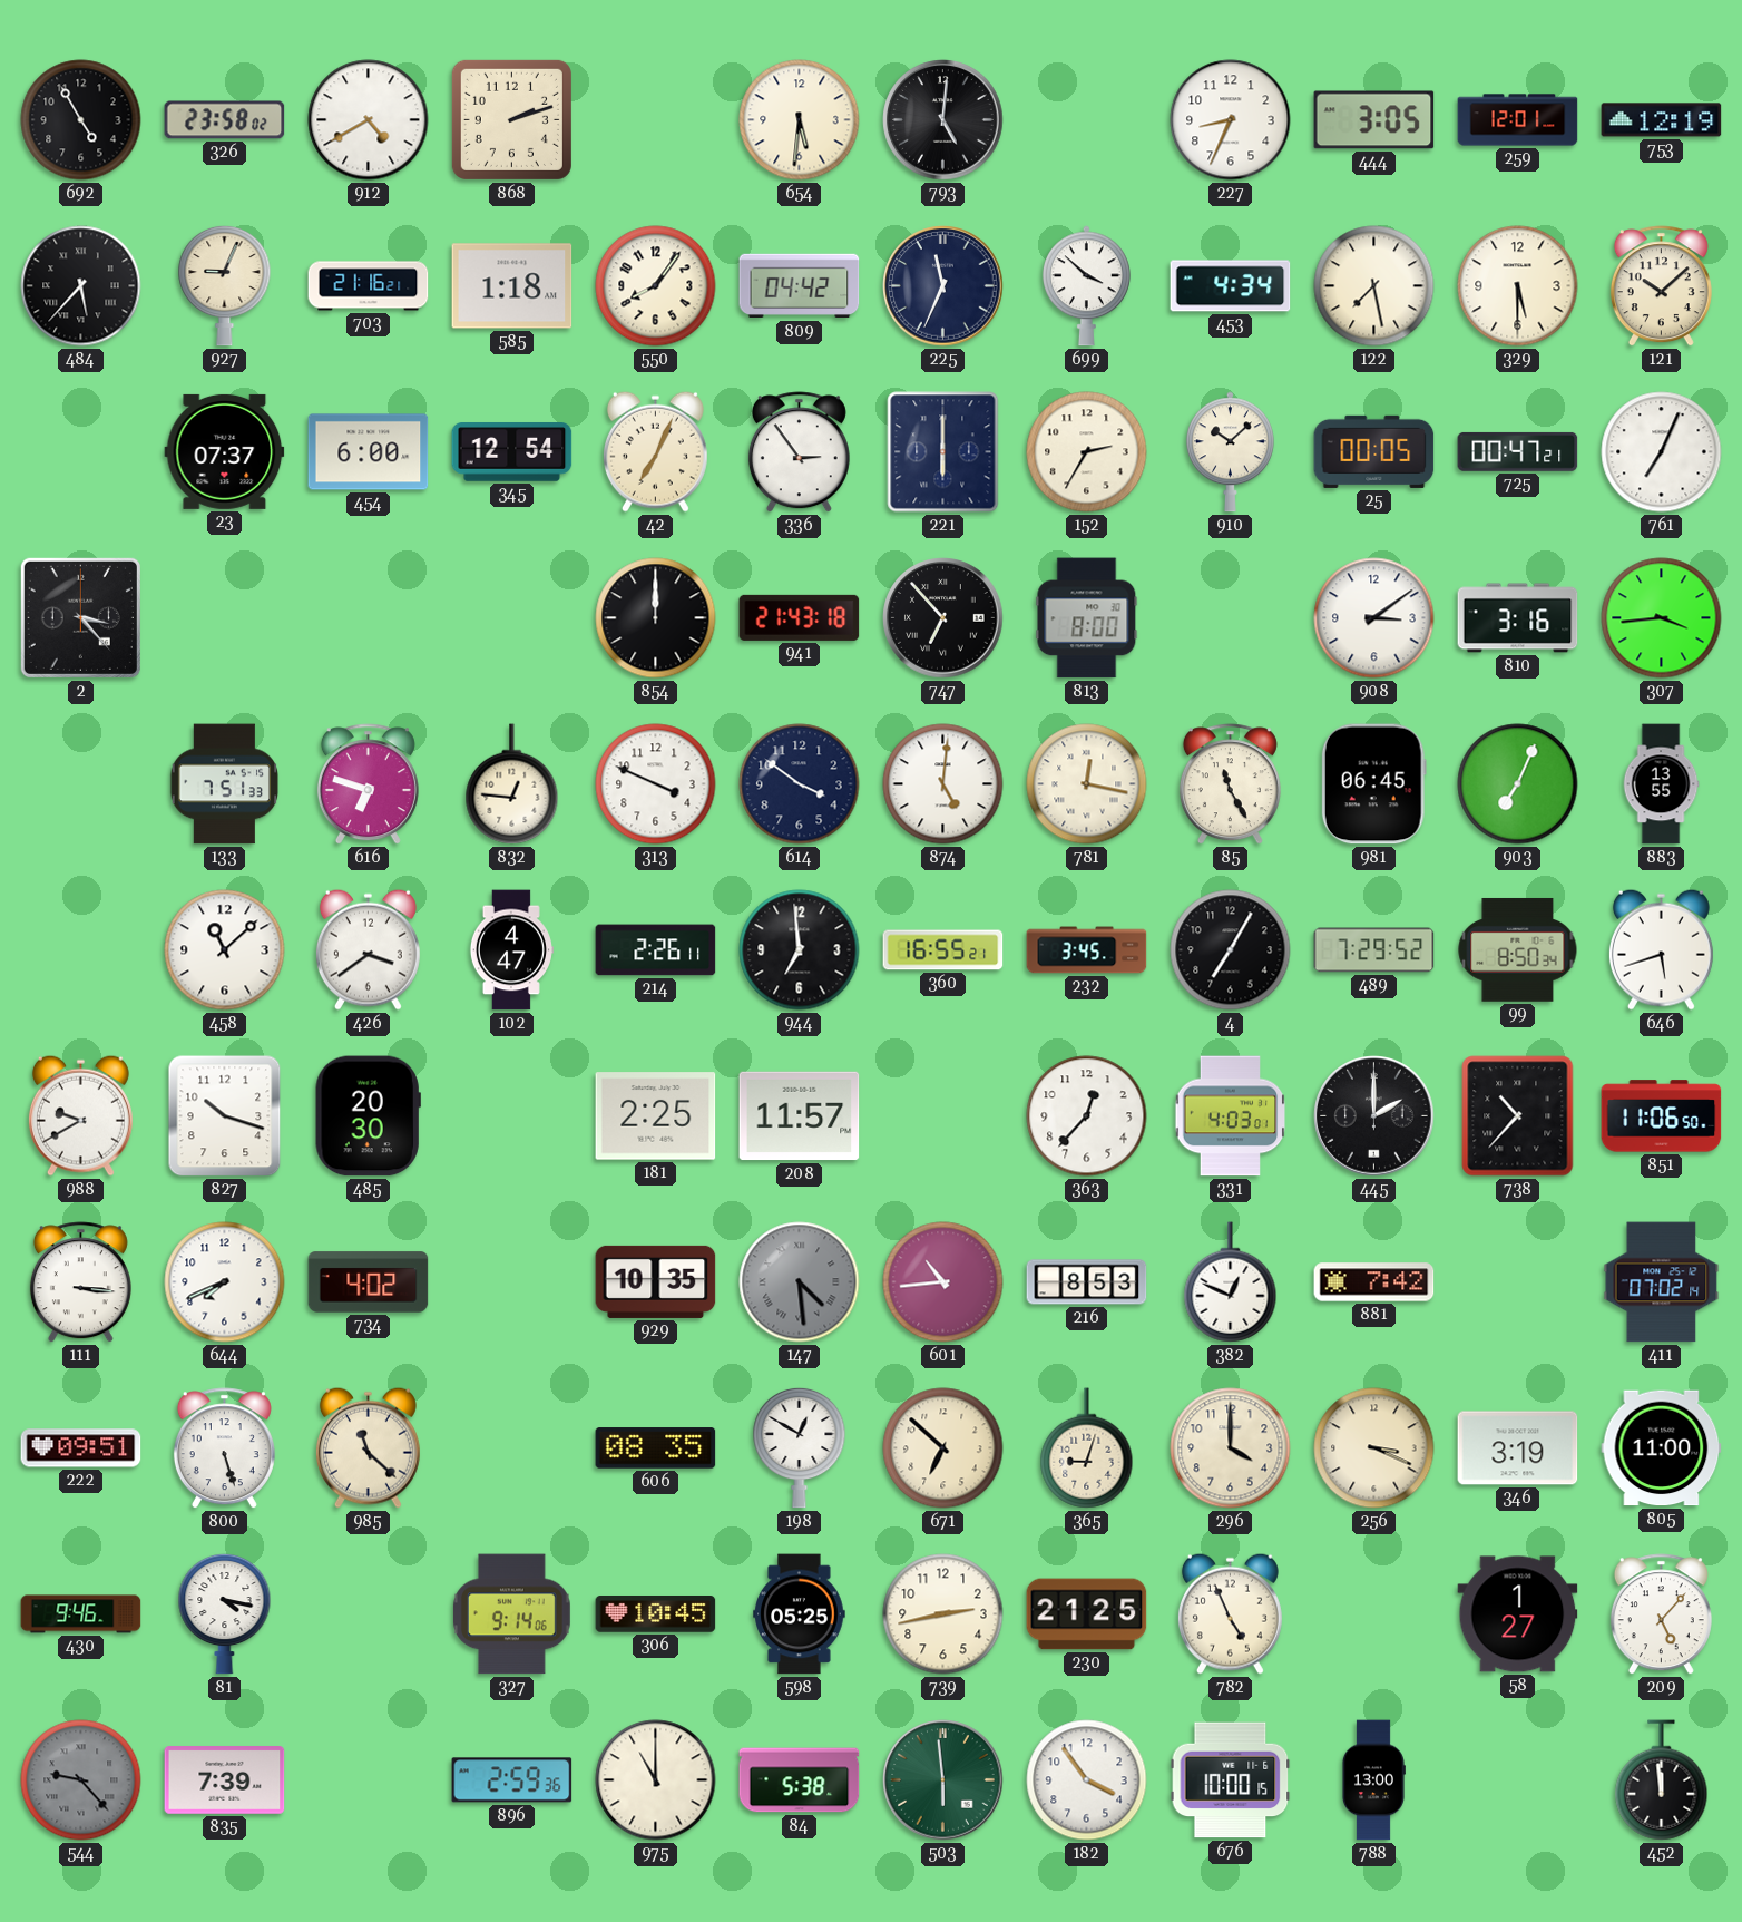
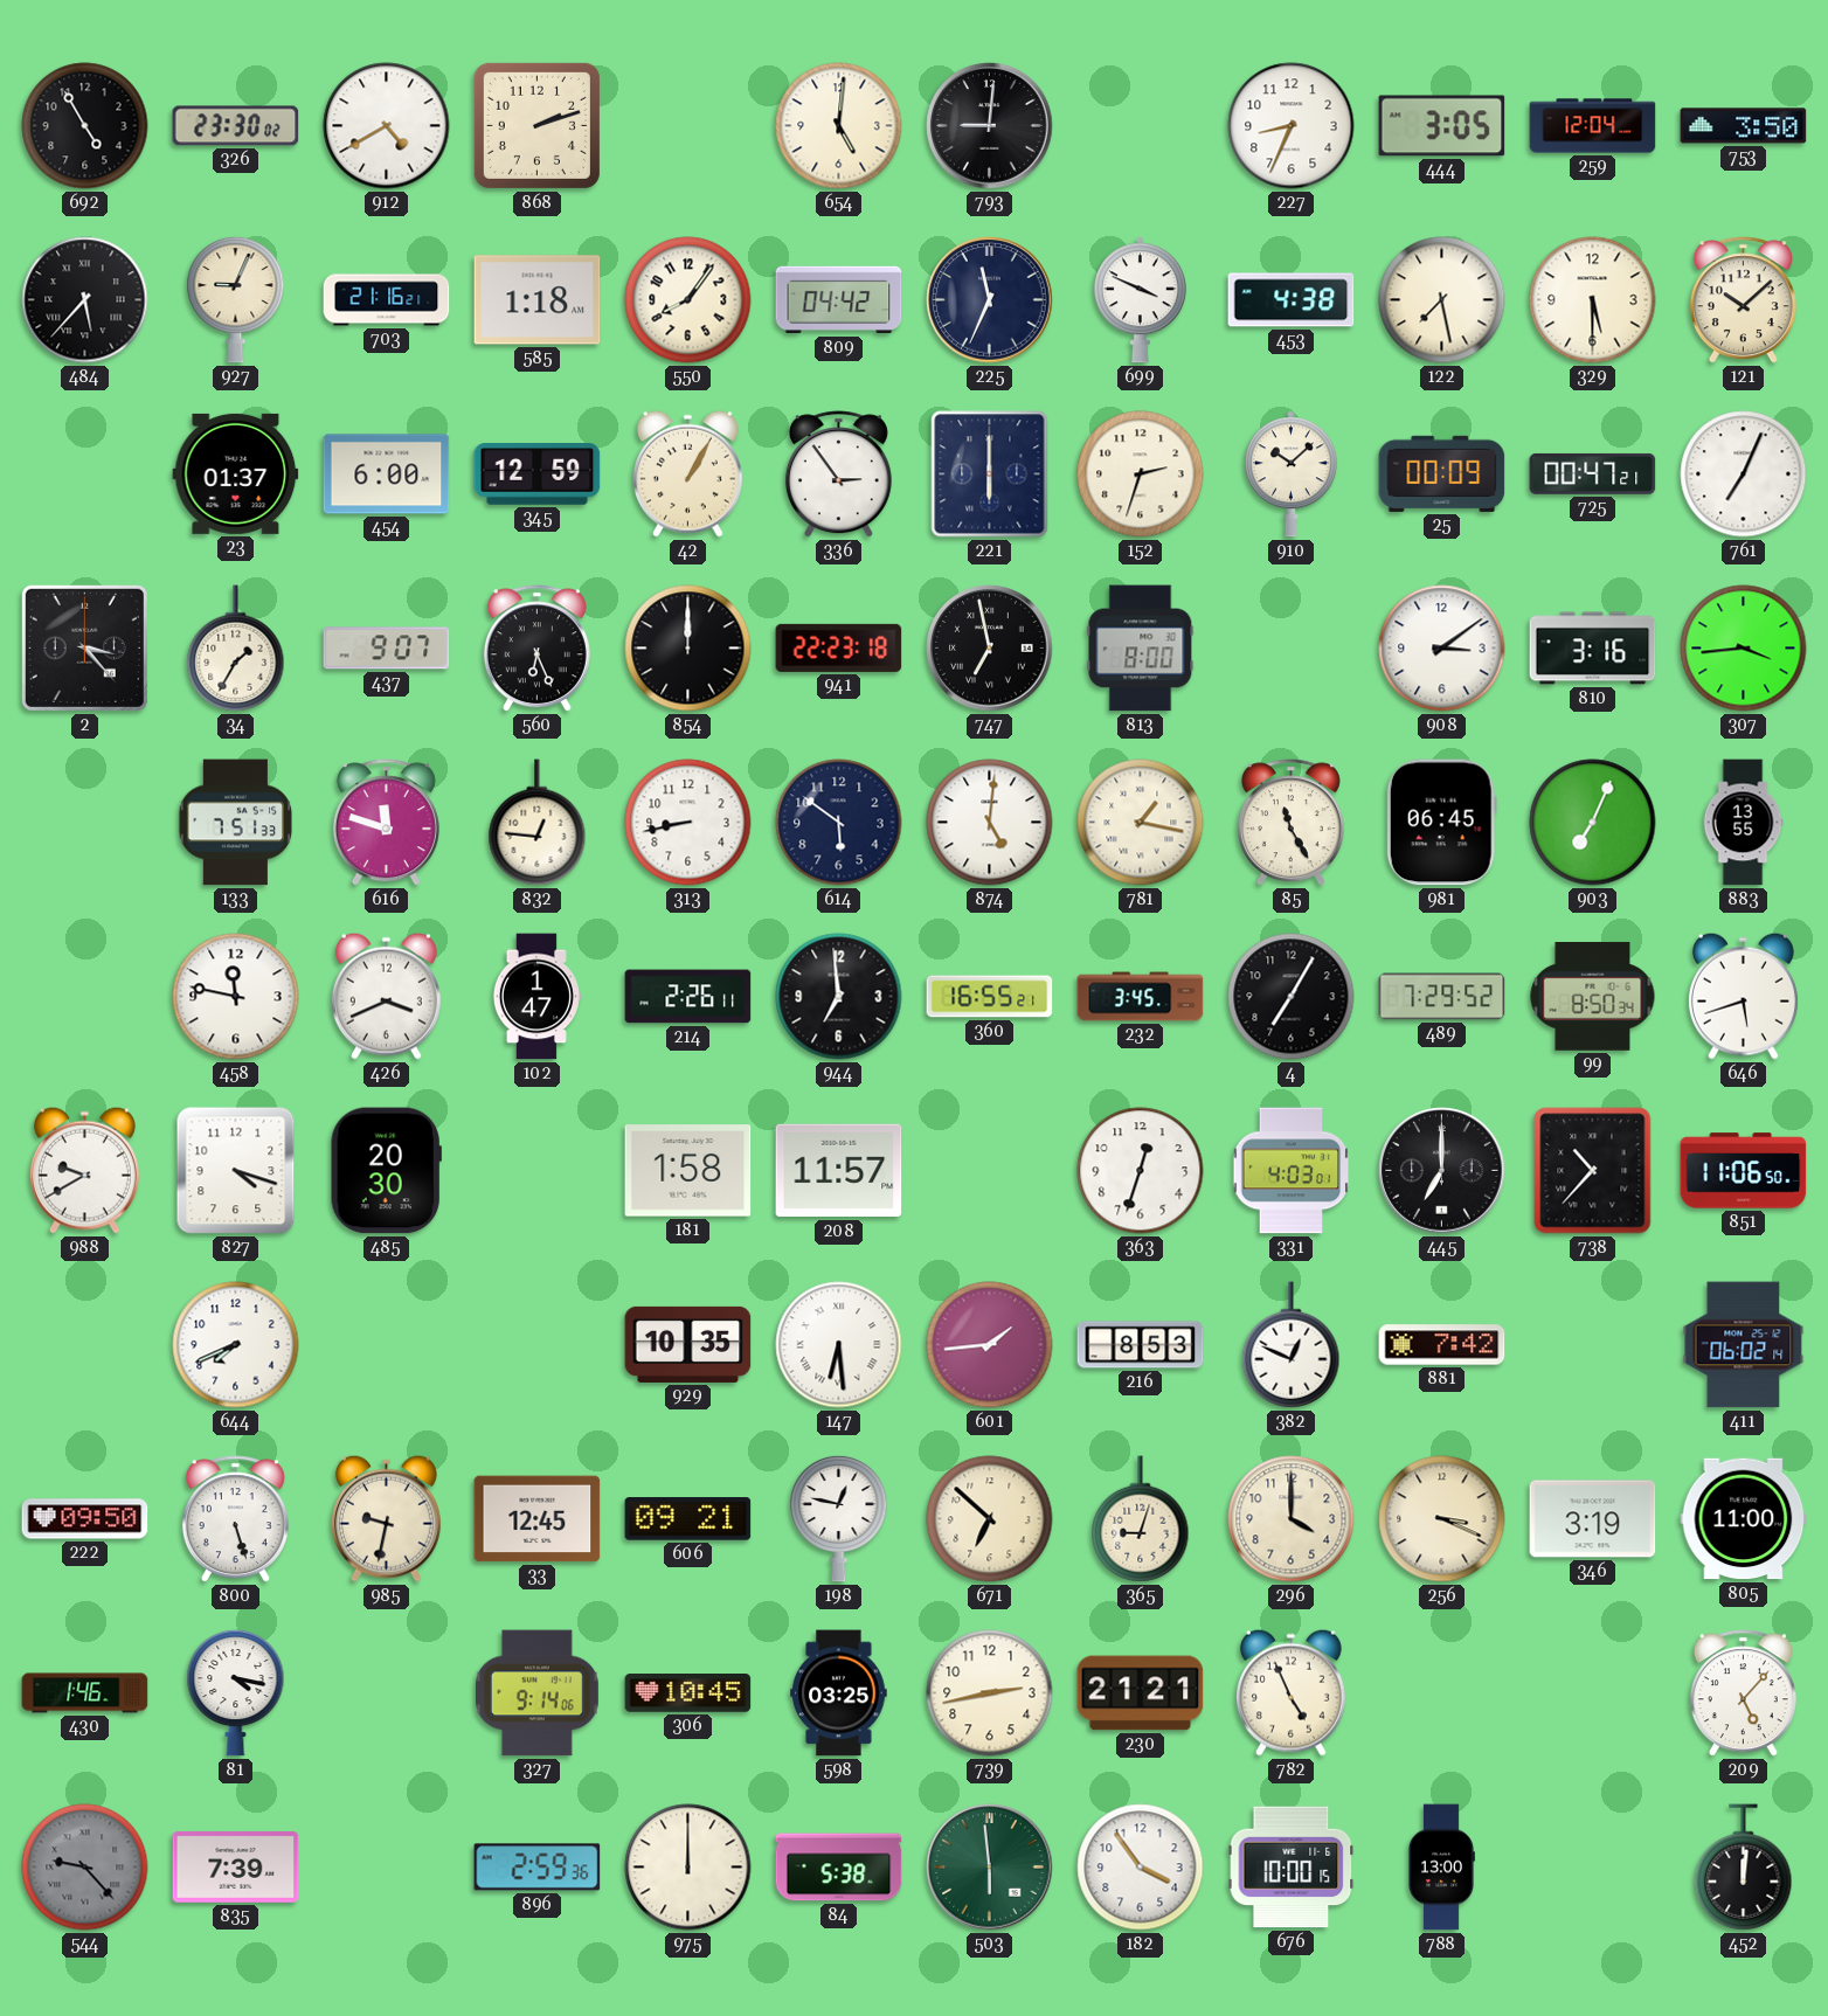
326: 23:58 -> 23:30
654: 5:31 -> 5:01
793: 5:01 -> 9:01
259: 12:01 -> 12:04
753: 12:19 -> 3:50
699: 3:52 -> 3:49
453: 4:34 -> 4:38
23: 07:37 -> 01:37
345: 12:54 -> 12:59
42: 7:04 -> 1:05
152: 2:35 -> 2:33
25: 00:05 -> 00:09
34: none -> 1:35
437: none -> 9:07
560: none -> 6:26
941: 21:43 -> 22:23
747: 6:53 -> 6:58
616: 6:48 -> 11:48
313: 3:49 -> 8:43
614: 3:51 -> 5:51
781: 12:17 -> 1:17
458: 11:08 -> 11:47
426: 3:39 -> 3:41
102: 4:47 -> 1:47
827: 10:18 -> 4:18
181: 2:25 -> 1:58
363: 12:37 -> 12:33
445: 2:00 -> 7:00
111: 3:16 -> none
734: 4:02 -> none
147: 4:29 -> 6:29
147 dial: grey -> white
601: 10:44 -> 1:44
411: 07:02 -> 06:02
222: 09:51 -> 09:50
985: 11:22 -> 9:32
33: none -> 12:45
606: 08:35 -> 09:21
198: 12:50 -> 12:47
430: 9:46 -> 1:46
598: 05:25 -> 03:25
230: 21:25 -> 21:21
58: 1:27 -> none
975: 11:00 -> 12:00
452: 11:59 -> 12:01
